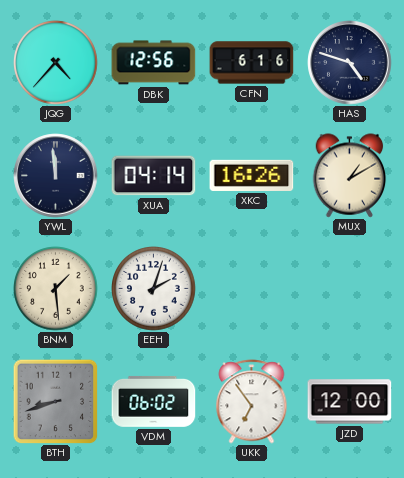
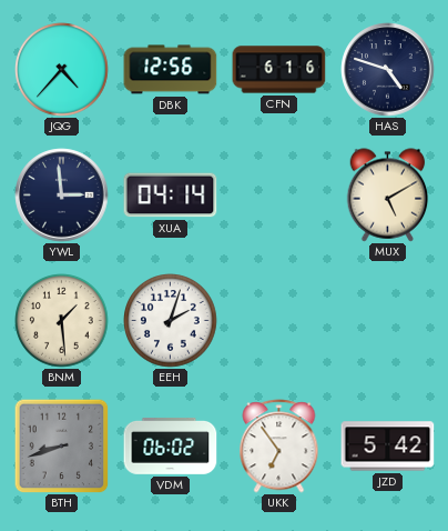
YWL: 11:59 -> 2:59
XKC: 16:26 -> none
MUX: 1:10 -> 5:10
JZD: 12:00 -> 5:42
